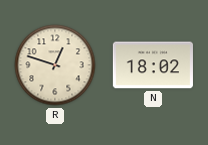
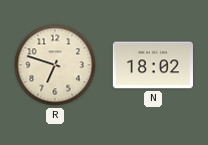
R: 12:48 -> 6:48
